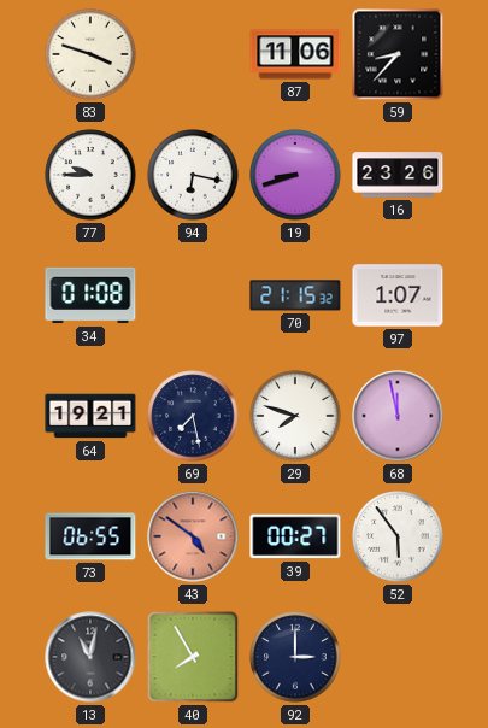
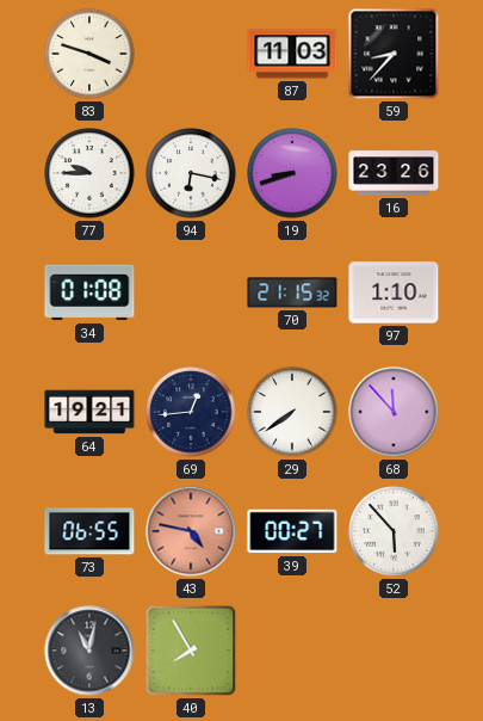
87: 11:06 -> 11:03
97: 1:07 -> 1:10
69: 7:28 -> 12:44
29: 7:48 -> 7:39
68: 11:58 -> 11:53
43: 4:51 -> 4:47
52: 5:54 -> 5:53
92: 3:00 -> none
